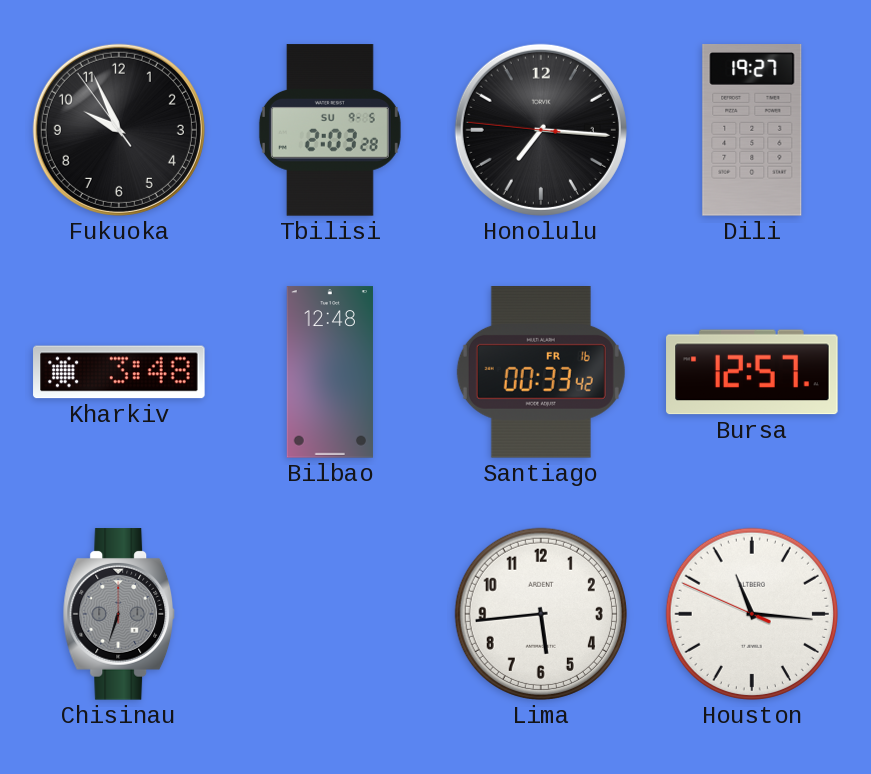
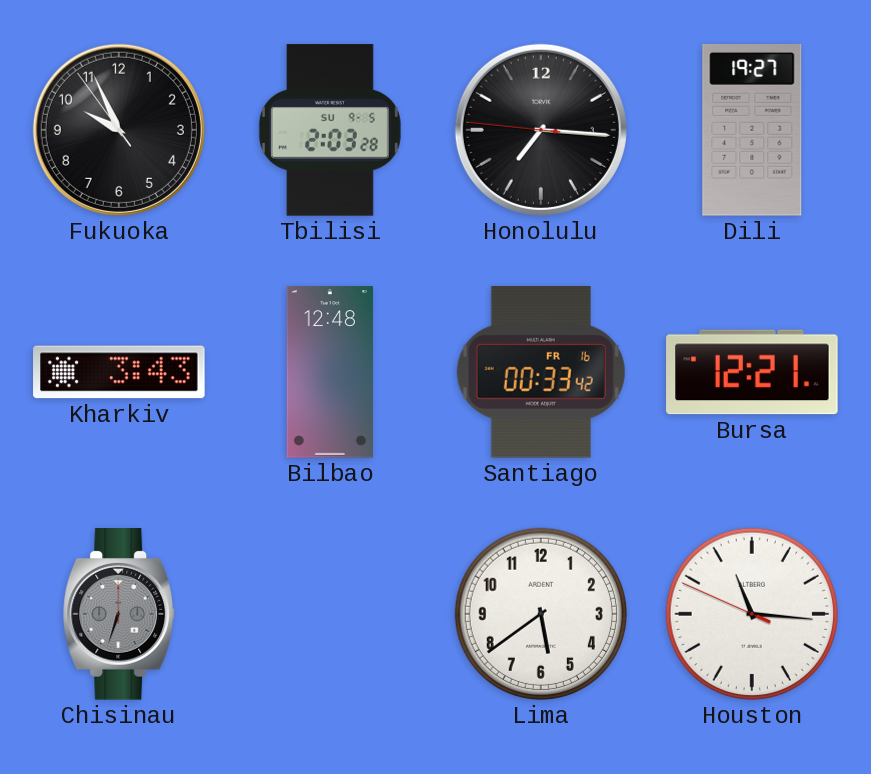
Kharkiv: 3:48 -> 3:43
Bursa: 12:57 -> 12:21
Lima: 5:44 -> 5:39
